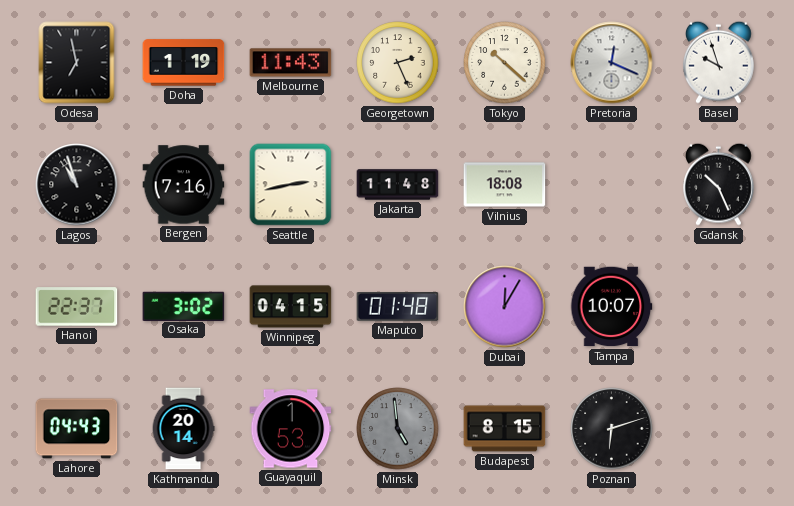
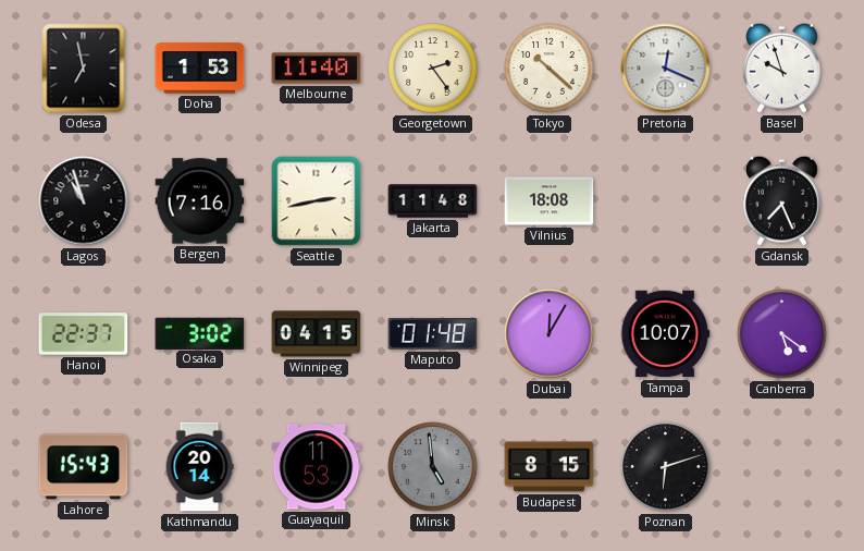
Doha: 1:19 -> 1:53
Melbourne: 11:43 -> 11:40
Georgetown: 2:26 -> 2:24
Gdansk: 10:26 -> 7:26
Canberra: none -> 5:21
Lahore: 04:43 -> 15:43
Guayaquil: 1:53 -> 11:53
